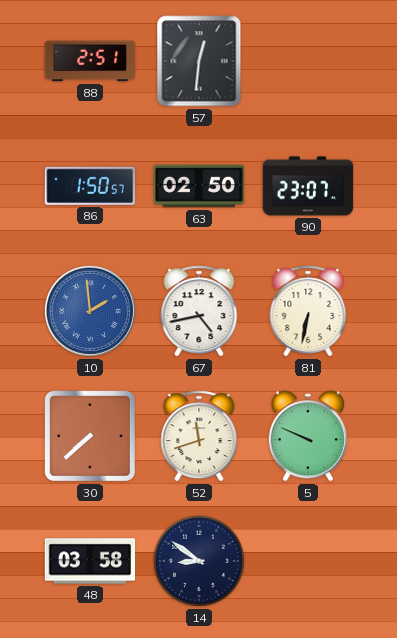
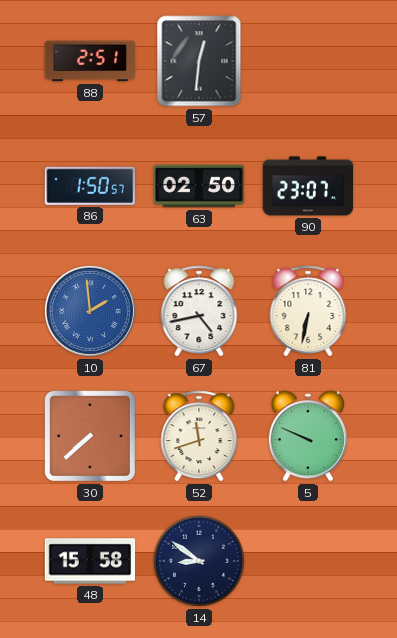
48: 03:58 -> 15:58
